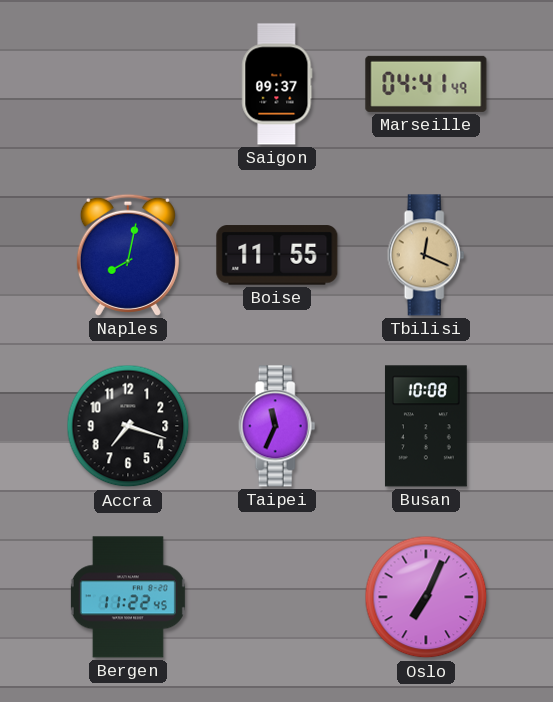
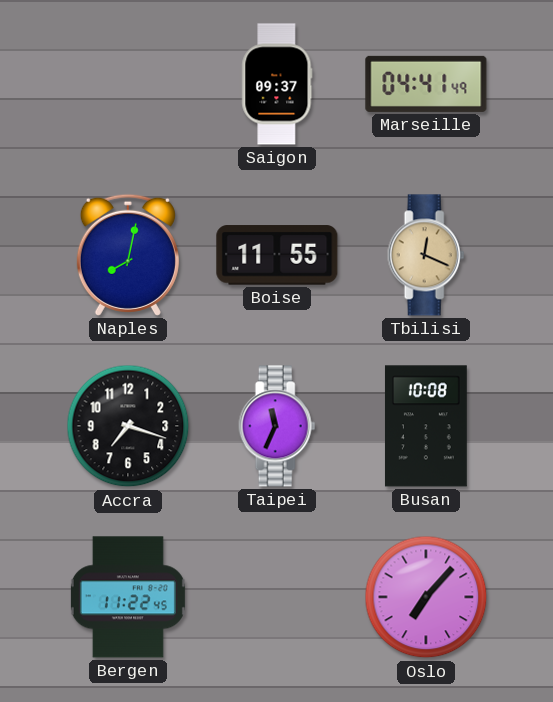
Oslo: 7:04 -> 7:07
